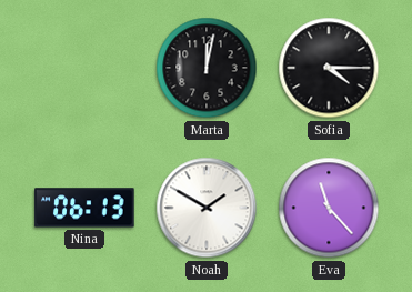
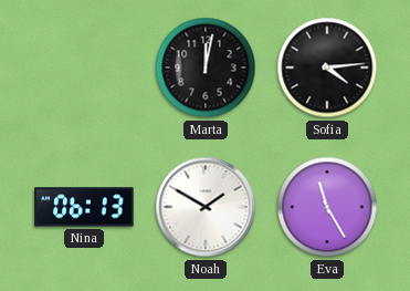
Sofia: 4:15 -> 4:14
Eva: 11:23 -> 11:25
